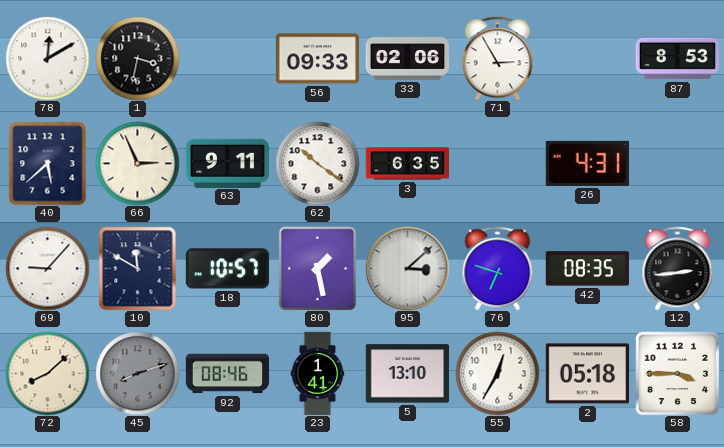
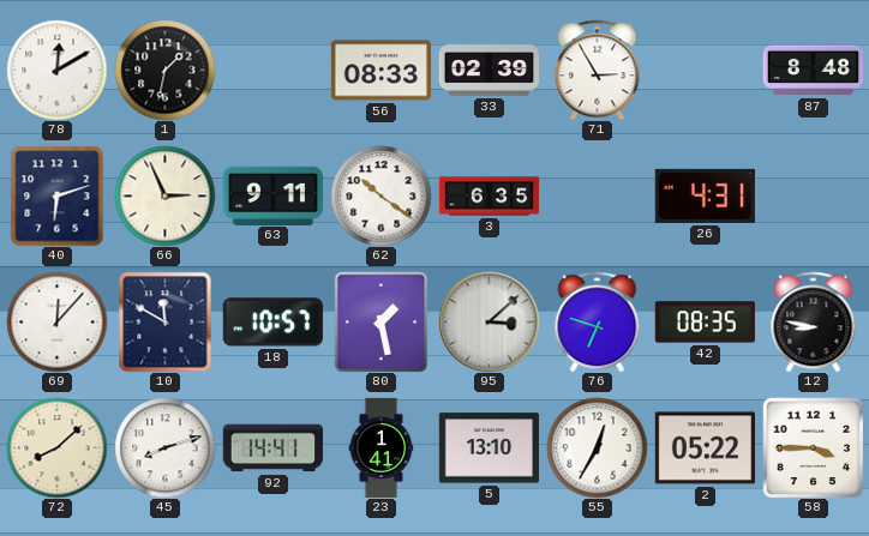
1: 3:32 -> 1:32
56: 09:33 -> 08:33
33: 02:06 -> 02:39
87: 8:53 -> 8:48
40: 5:38 -> 6:12
69: 9:07 -> 12:07
12: 2:44 -> 8:47
45 dial: grey -> white
92: 08:46 -> 14:41
2: 05:18 -> 05:22
